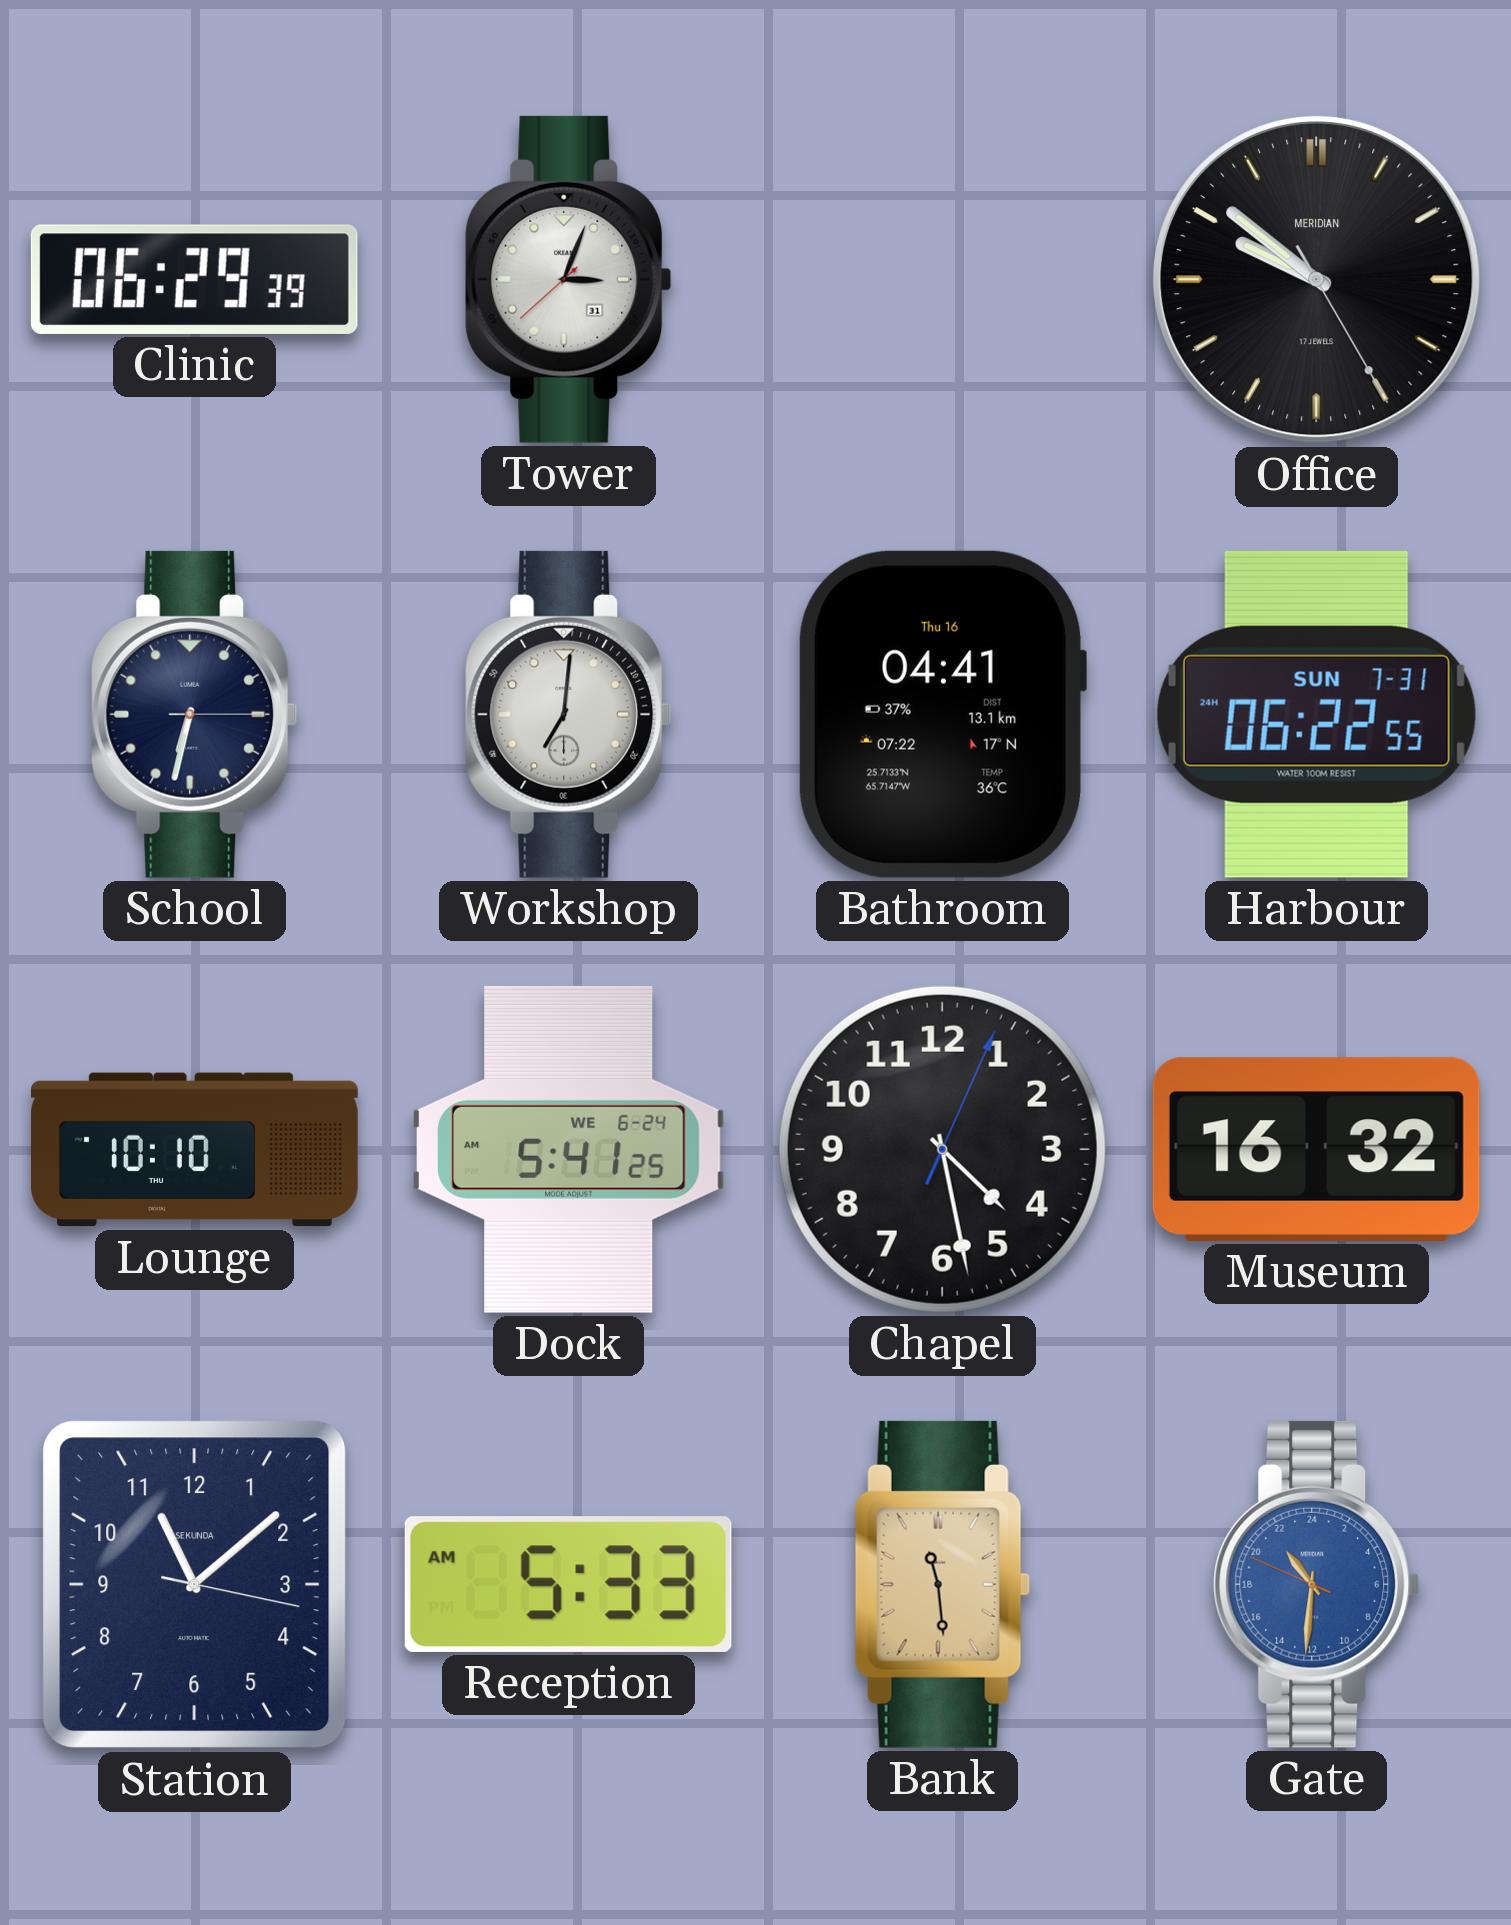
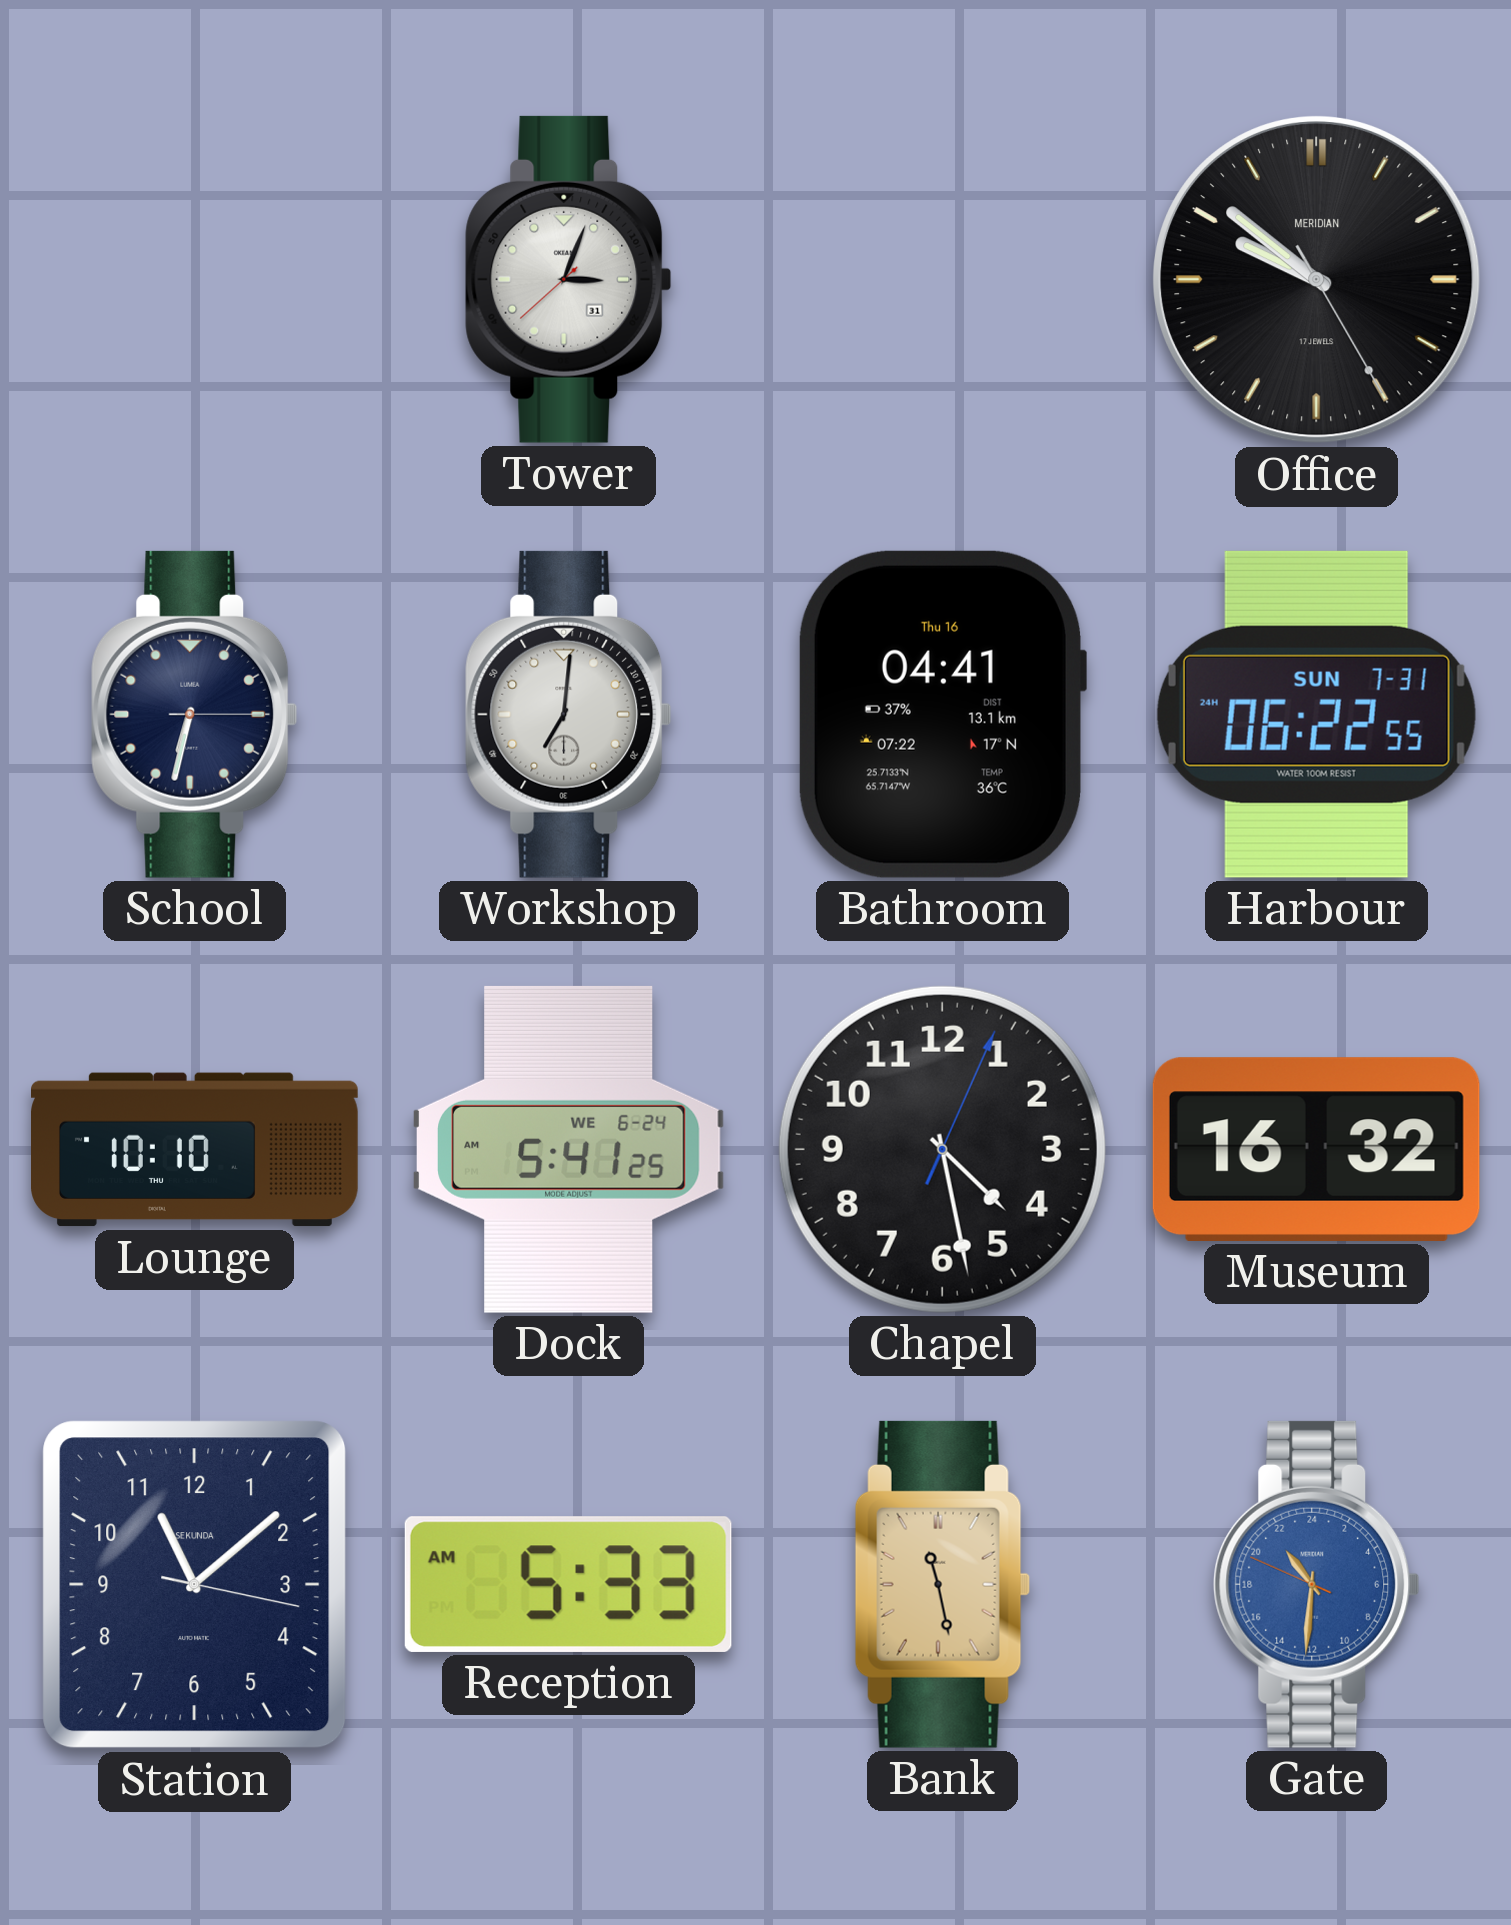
Clinic: 06:29 -> none
Bank: 11:29 -> 11:28
